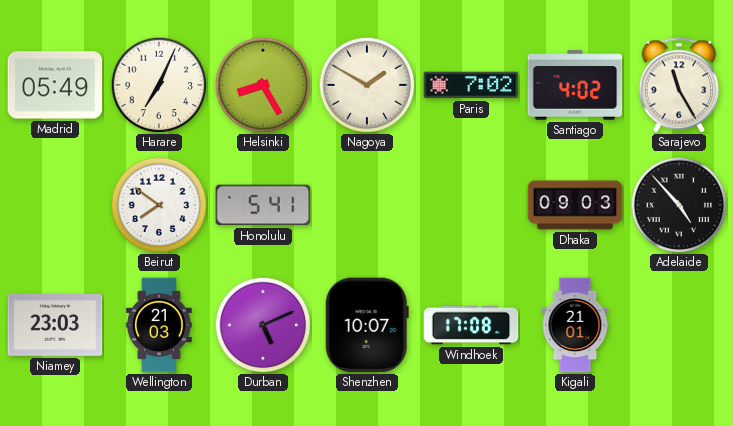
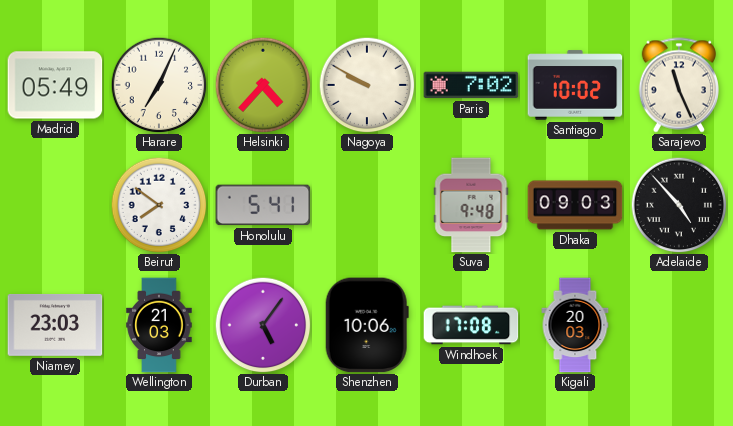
Helsinki: 8:25 -> 4:37
Nagoya: 1:50 -> 9:50
Santiago: 4:02 -> 10:02
Sarajevo: 11:25 -> 11:26
Suva: none -> 9:48
Durban: 5:11 -> 5:06
Shenzhen: 10:07 -> 10:06
Kigali: 21:01 -> 20:03
